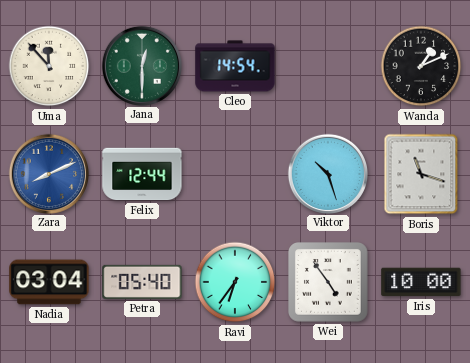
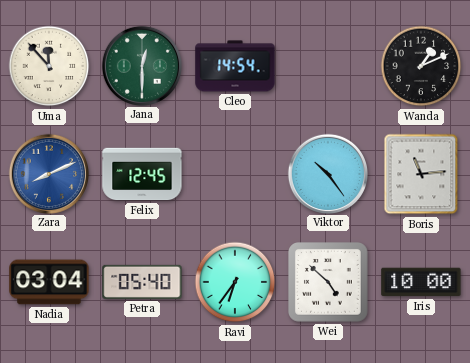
Felix: 12:44 -> 12:45
Viktor: 10:27 -> 10:24
Boris: 11:18 -> 11:14
Wei: 4:54 -> 4:52
